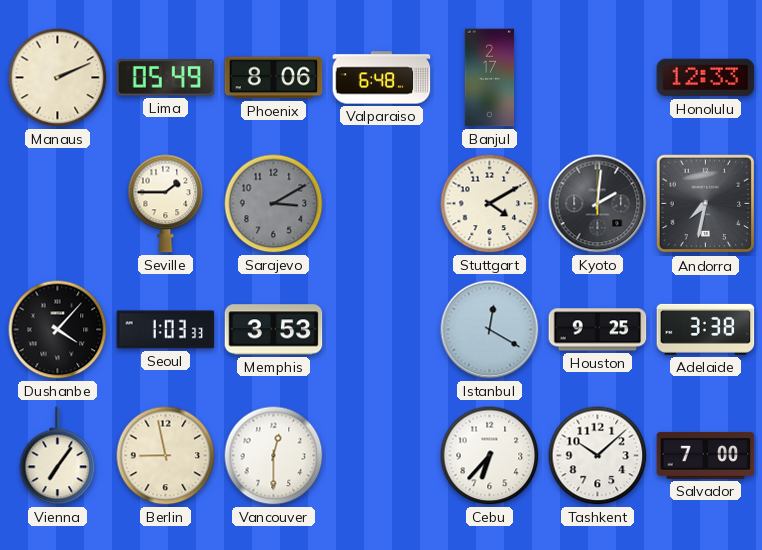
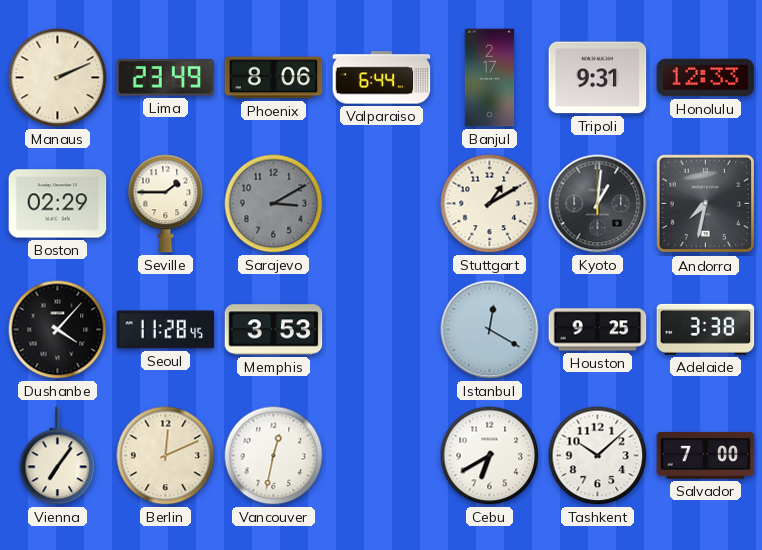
Lima: 05:49 -> 23:49
Valparaiso: 6:48 -> 6:44
Tripoli: none -> 9:31
Boston: none -> 02:29
Stuttgart: 4:10 -> 1:10
Kyoto: 2:01 -> 1:01
Seoul: 1:03 -> 11:28
Berlin: 8:58 -> 12:11
Vancouver: 12:30 -> 12:32
Cebu: 6:37 -> 6:40
